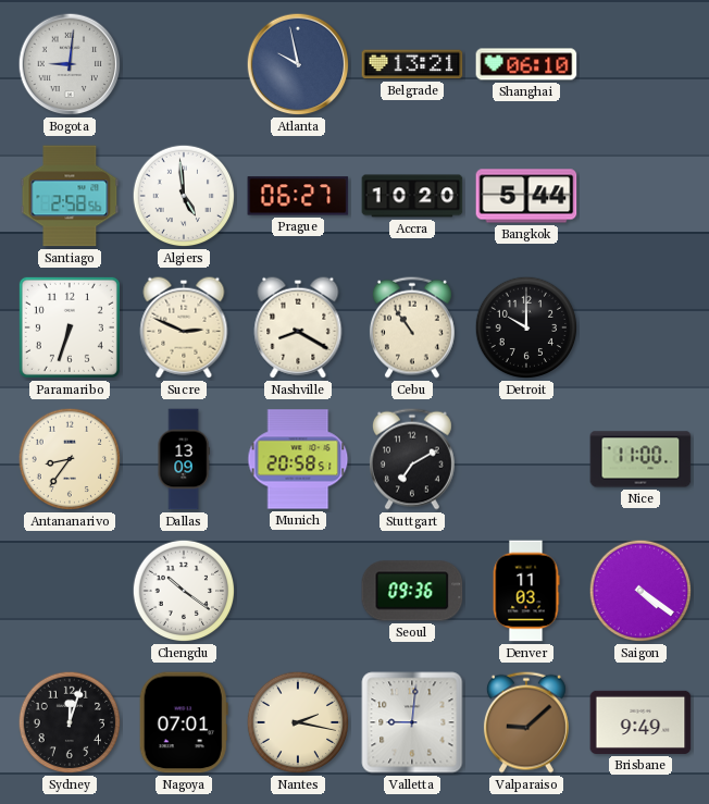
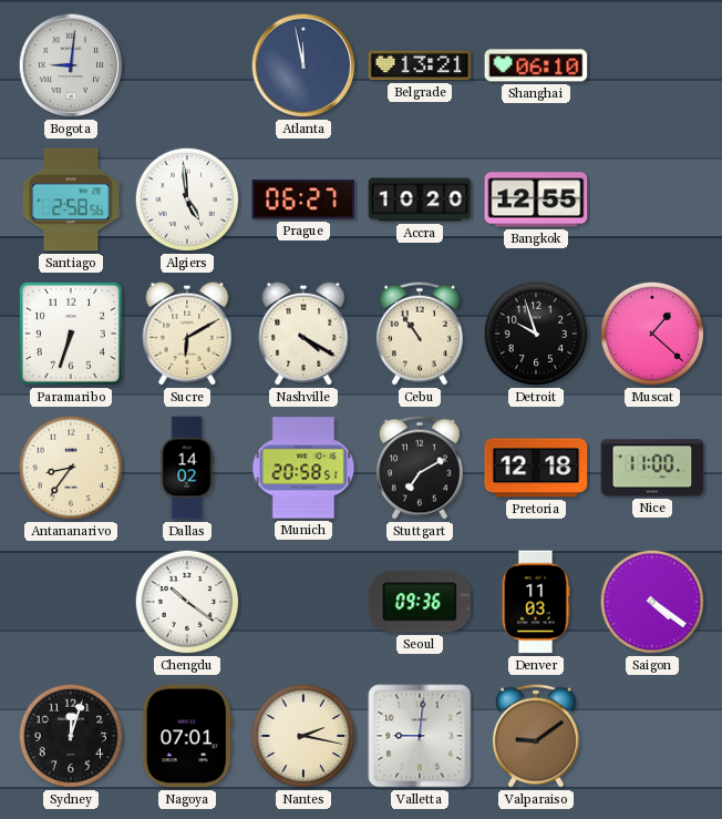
Atlanta: 9:58 -> 11:58
Bangkok: 5:44 -> 12:55
Sucre: 2:49 -> 6:10
Nashville: 8:20 -> 4:20
Detroit: 10:00 -> 9:57
Muscat: none -> 1:22
Dallas: 13:09 -> 14:02
Pretoria: none -> 12:18
Valparaiso: 9:08 -> 9:09
Brisbane: 9:49 -> none
